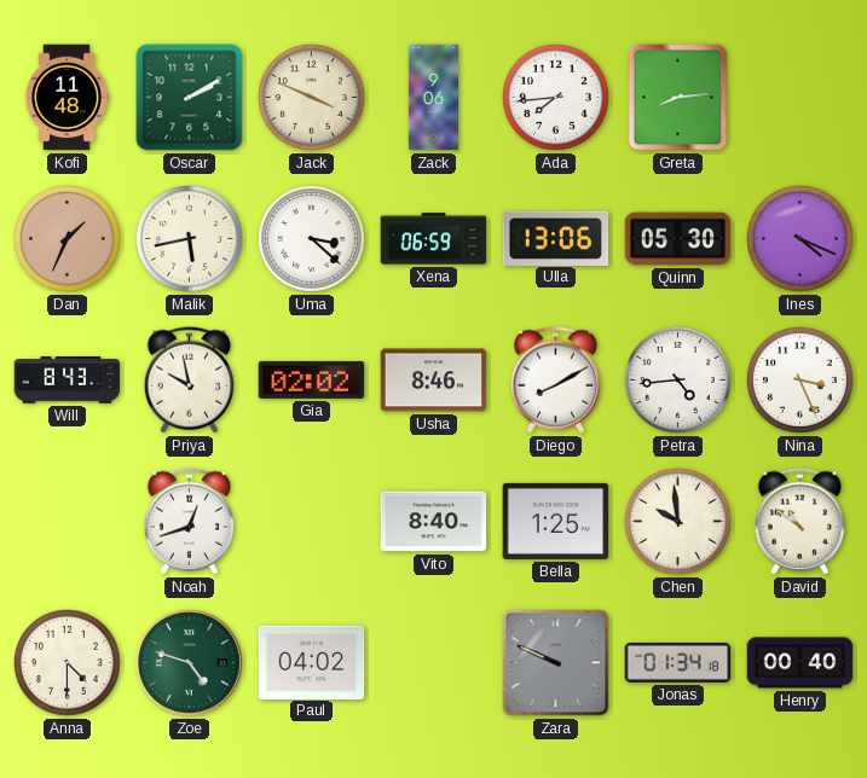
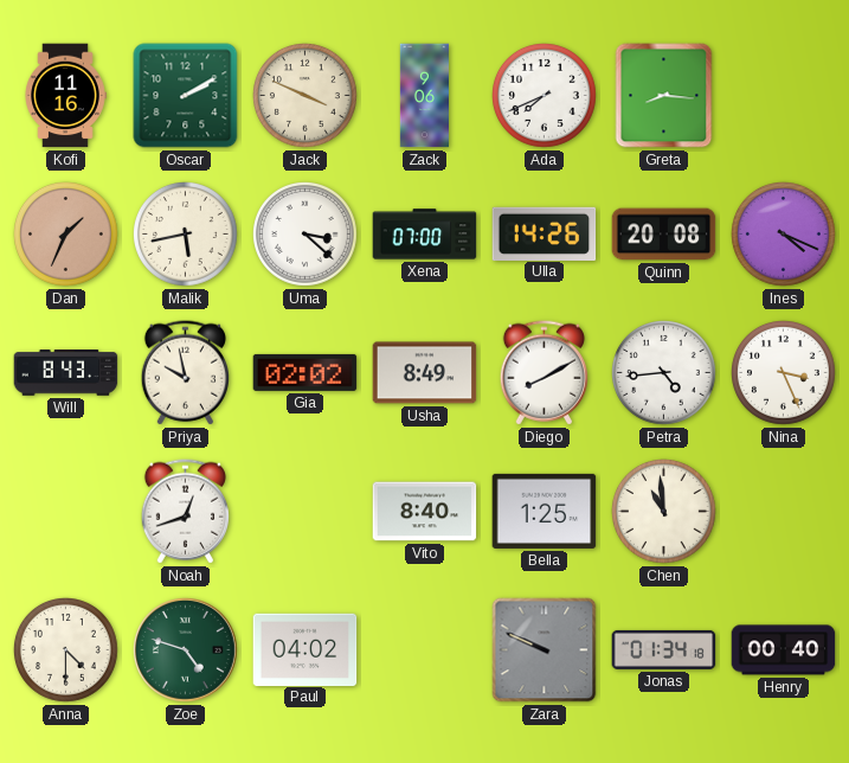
Kofi: 11:48 -> 11:16
Ada: 7:44 -> 7:41
Greta: 8:14 -> 8:16
Xena: 06:59 -> 07:00
Ulla: 13:06 -> 14:26
Quinn: 05:30 -> 20:08
Usha: 8:46 -> 8:49
Chen: 9:59 -> 10:59
David: 10:51 -> none
